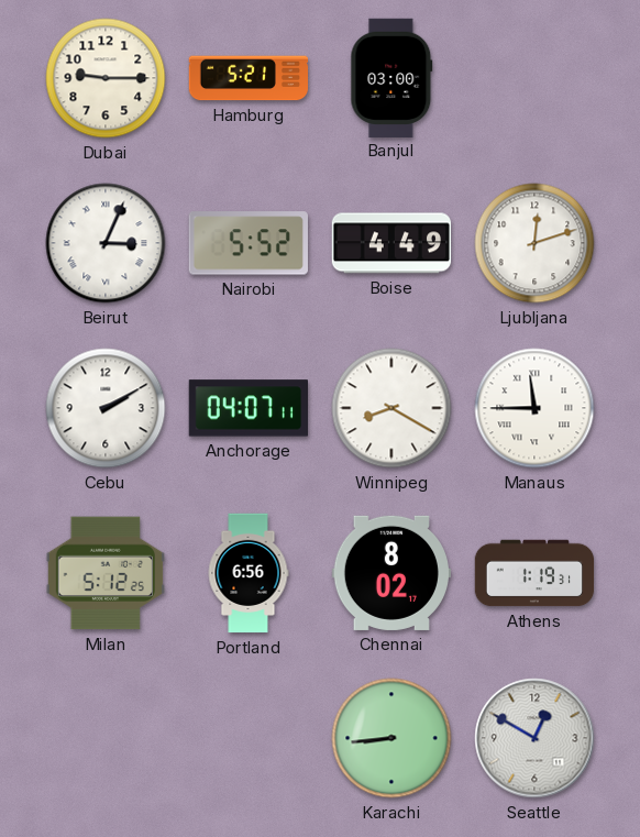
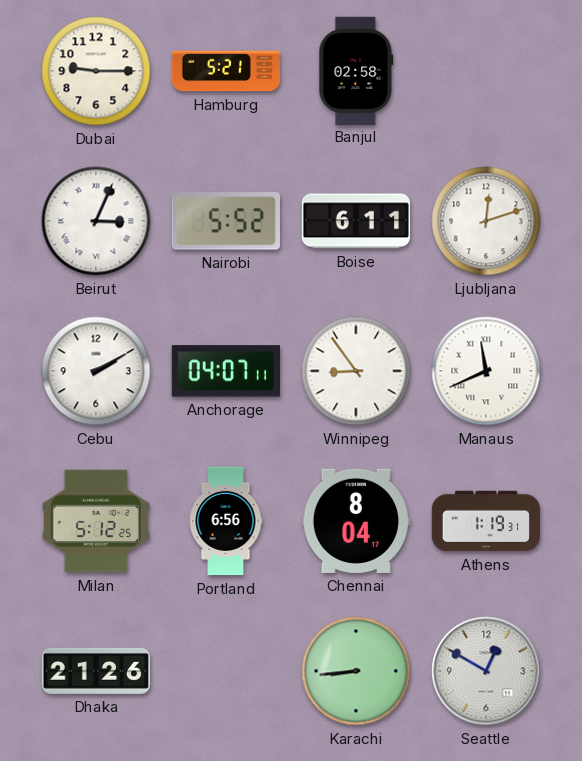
Banjul: 03:00 -> 02:58
Boise: 4:49 -> 6:11
Winnipeg: 8:20 -> 8:54
Manaus: 11:45 -> 11:41
Chennai: 8:02 -> 8:04
Dhaka: none -> 21:26
